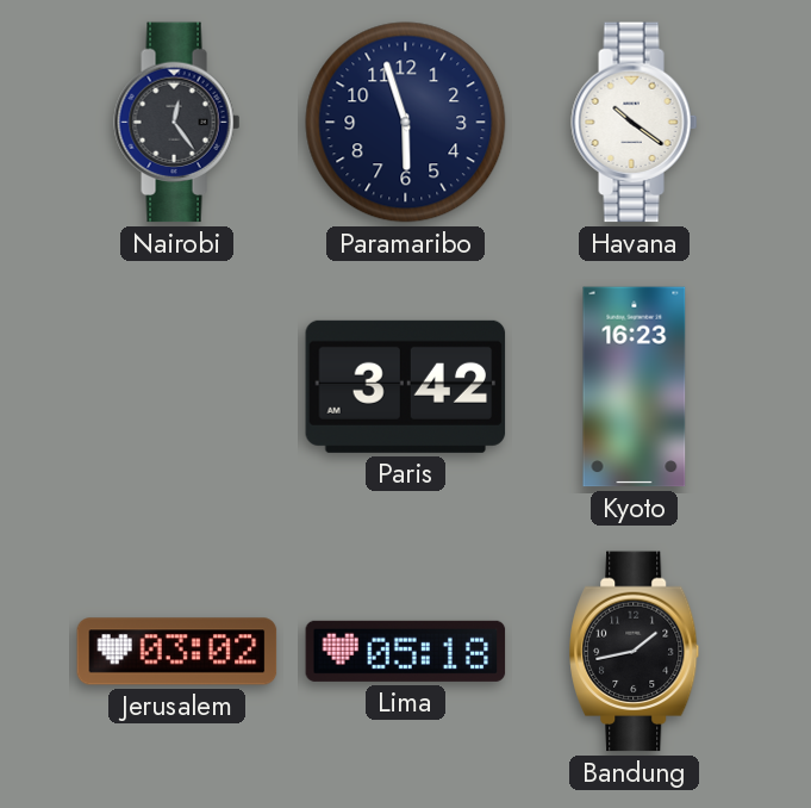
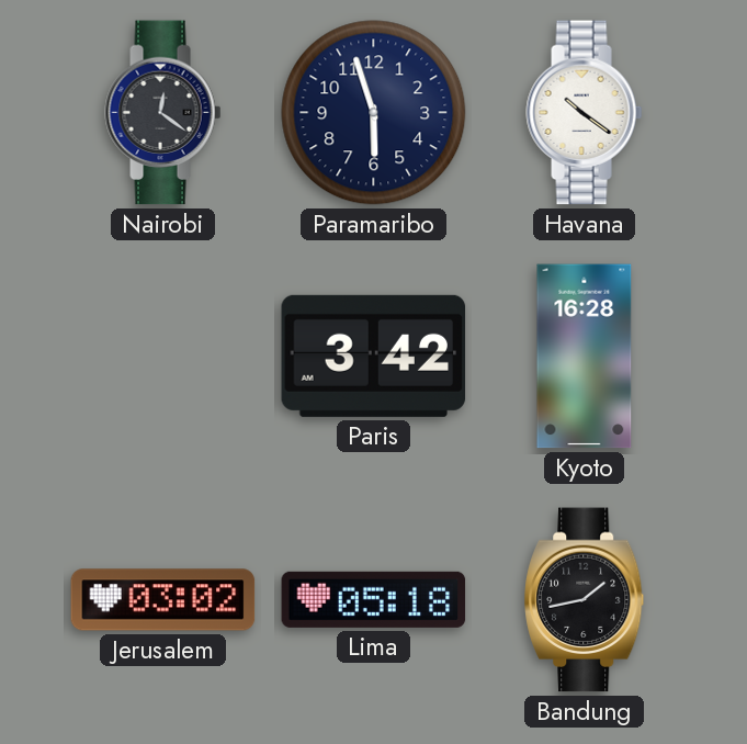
Nairobi: 12:24 -> 12:21
Kyoto: 16:23 -> 16:28
